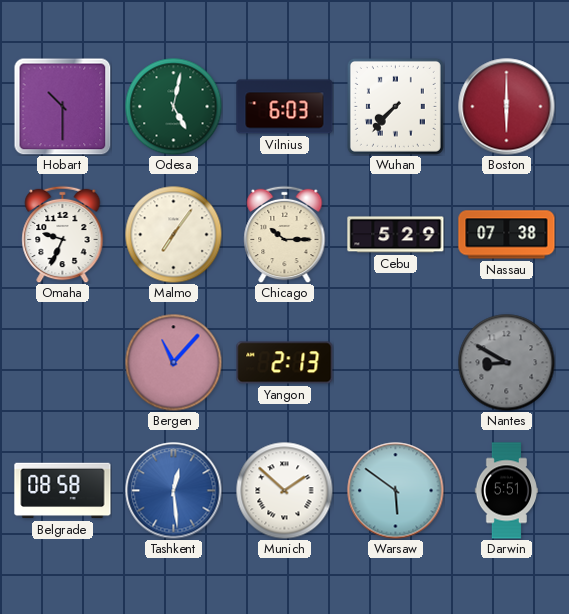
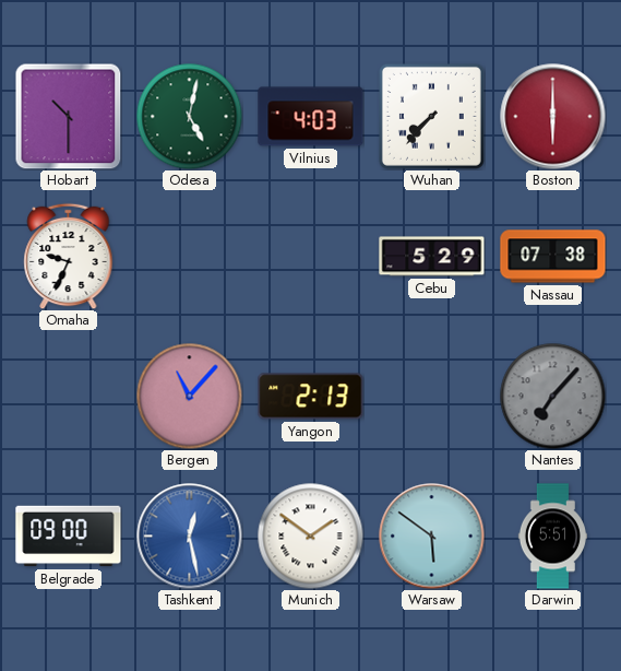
Vilnius: 6:03 -> 4:03
Malmo: 7:06 -> none
Chicago: 10:15 -> none
Nantes: 8:50 -> 7:07
Belgrade: 08:58 -> 09:00
Tashkent: 12:29 -> 12:28
Munich: 1:52 -> 1:51
